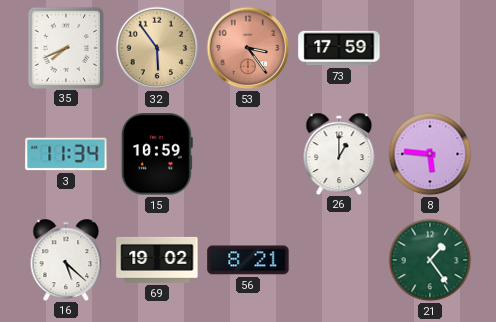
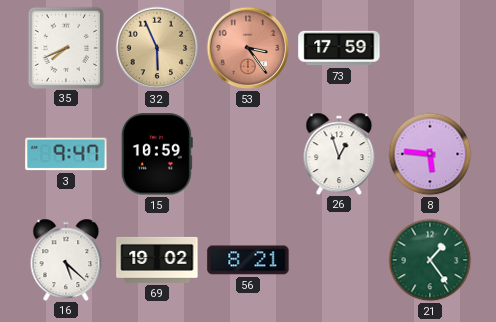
32: 5:54 -> 5:56
3: 11:34 -> 9:47
26: 1:00 -> 12:57
